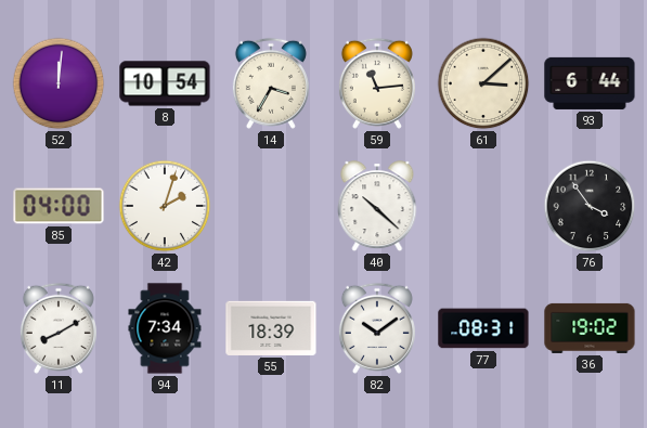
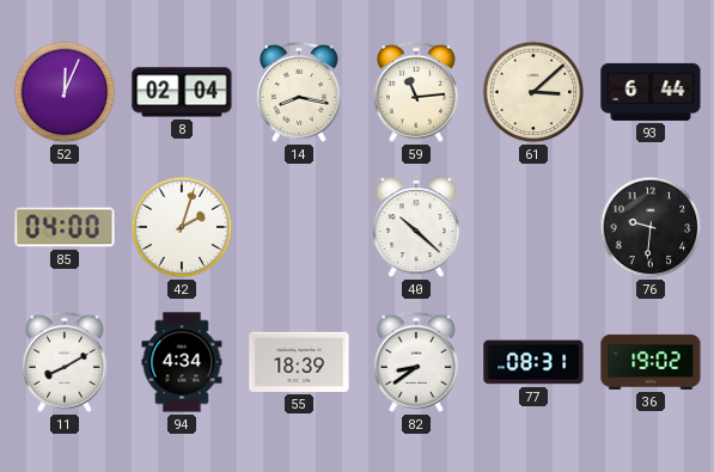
52: 12:01 -> 12:04
8: 10:54 -> 02:04
14: 3:35 -> 8:17
76: 3:54 -> 9:31
94: 7:34 -> 4:34
82: 10:09 -> 8:39
